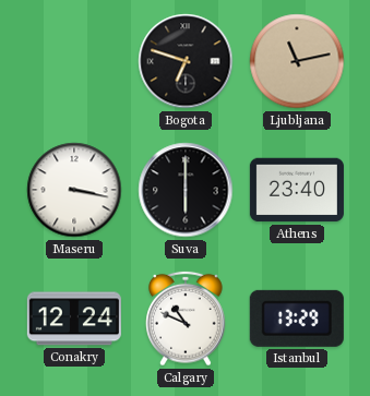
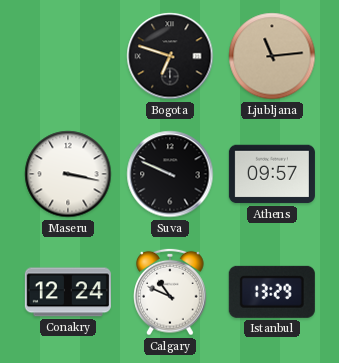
Ljubljana: 11:13 -> 11:14
Suva: 6:00 -> 9:49
Athens: 23:40 -> 09:57
